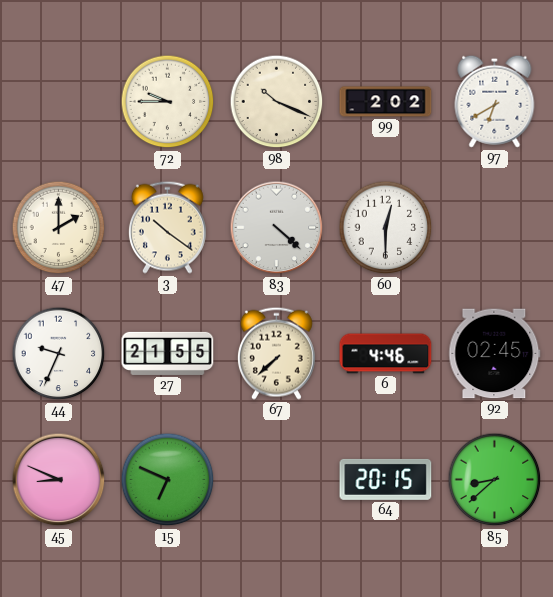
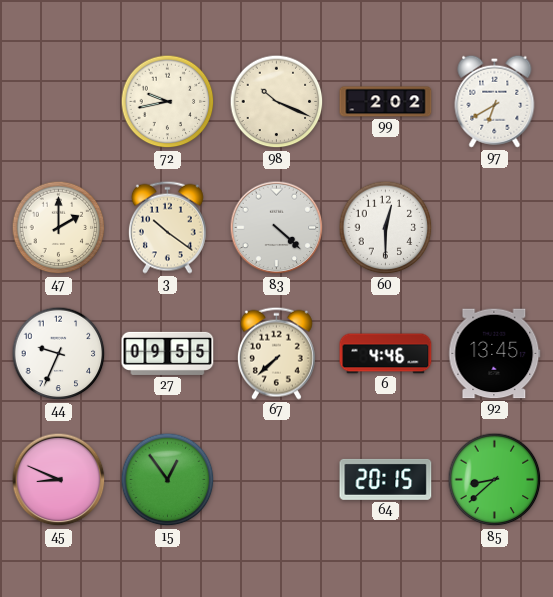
72: 9:45 -> 9:43
27: 21:55 -> 09:55
92: 02:45 -> 13:45
15: 6:49 -> 12:54
